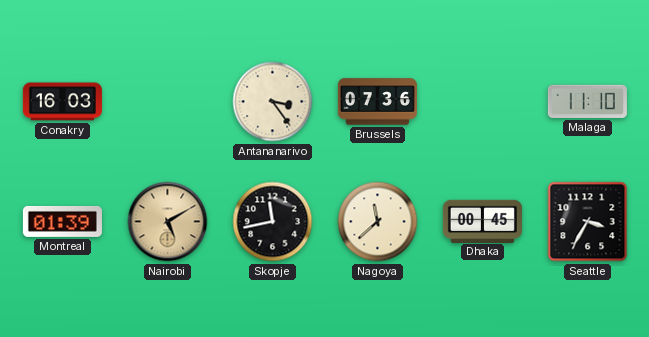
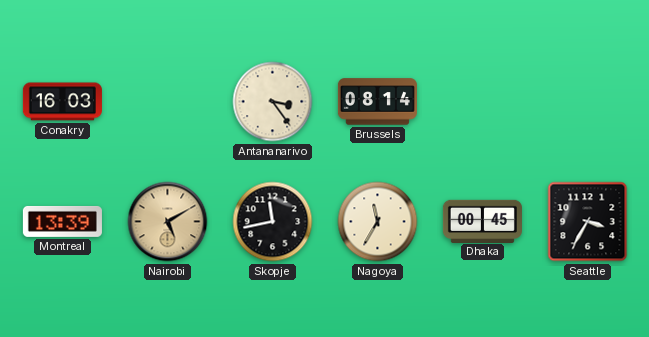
Brussels: 07:36 -> 08:14
Malaga: 11:10 -> none
Montreal: 01:39 -> 13:39
Nagoya: 11:38 -> 11:35
